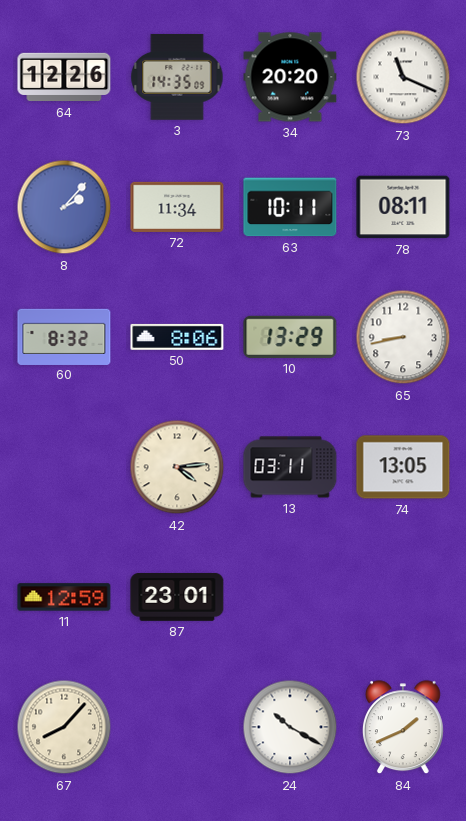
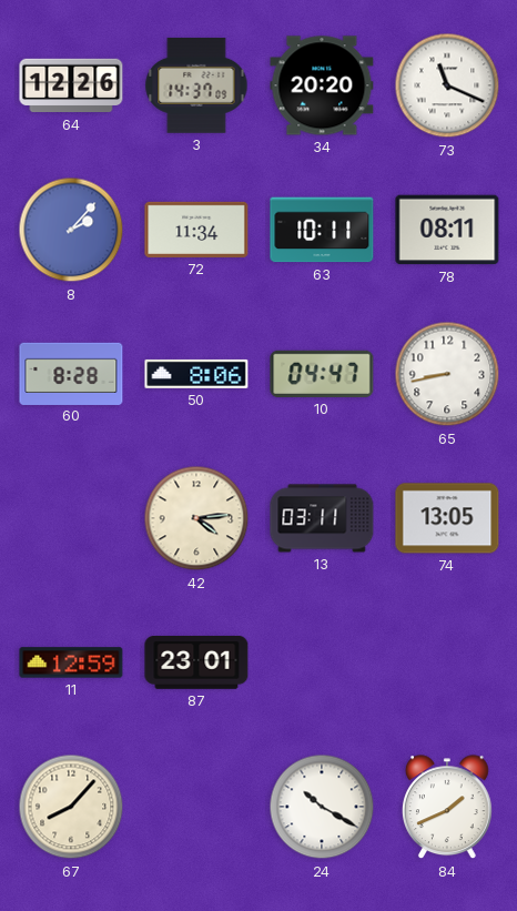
3: 14:35 -> 14:37
60: 8:32 -> 8:28
10: 13:29 -> 04:47
